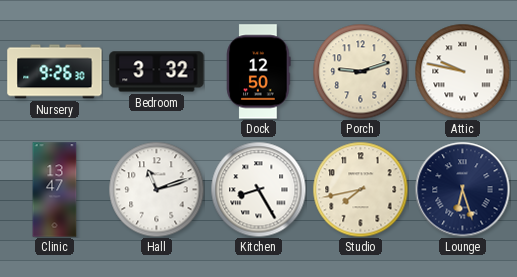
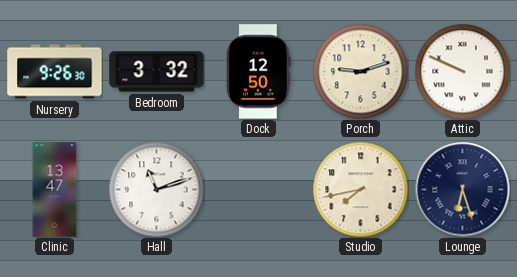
Attic: 9:47 -> 9:49
Kitchen: 8:25 -> none
